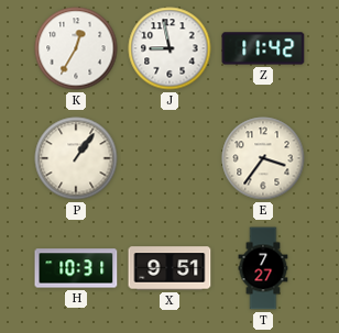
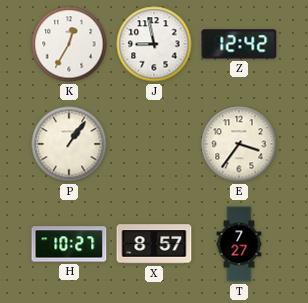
Z: 11:42 -> 12:42
H: 10:31 -> 10:27
X: 9:51 -> 8:57
